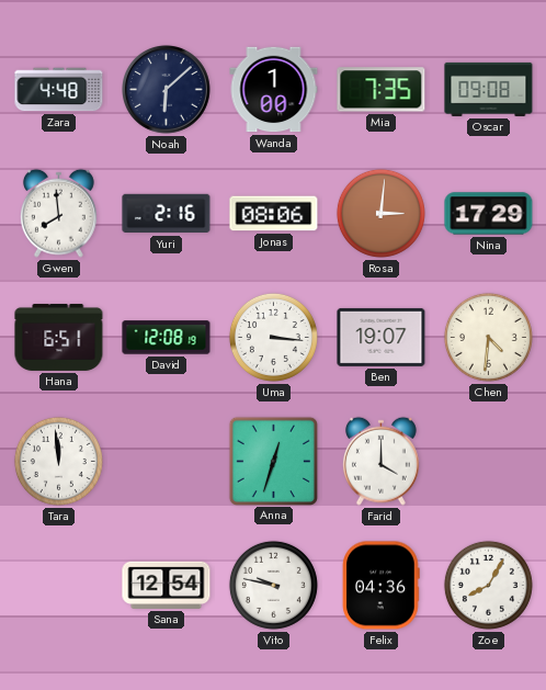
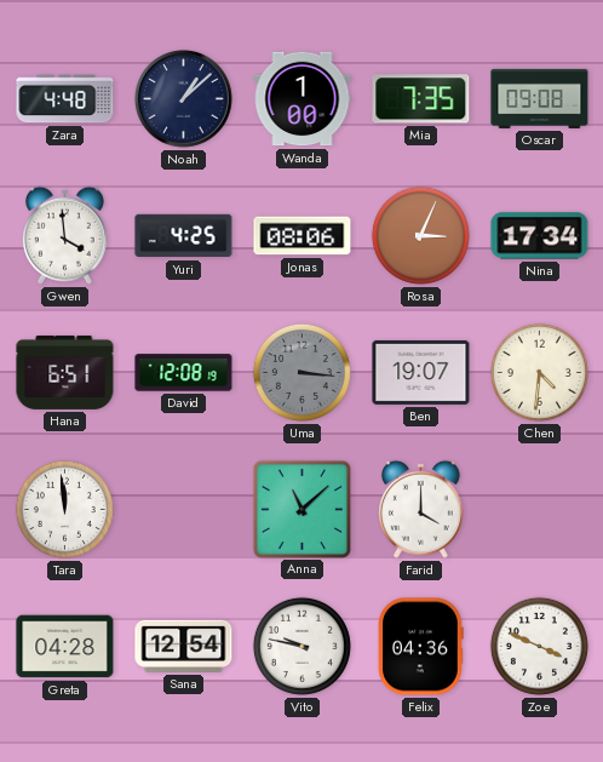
Noah: 6:08 -> 1:08
Gwen: 7:59 -> 3:59
Yuri: 2:16 -> 4:25
Rosa: 3:01 -> 3:04
Nina: 17:29 -> 17:34
Uma dial: white -> grey
Anna: 12:33 -> 11:08
Greta: none -> 04:28
Zoe: 8:05 -> 3:49
